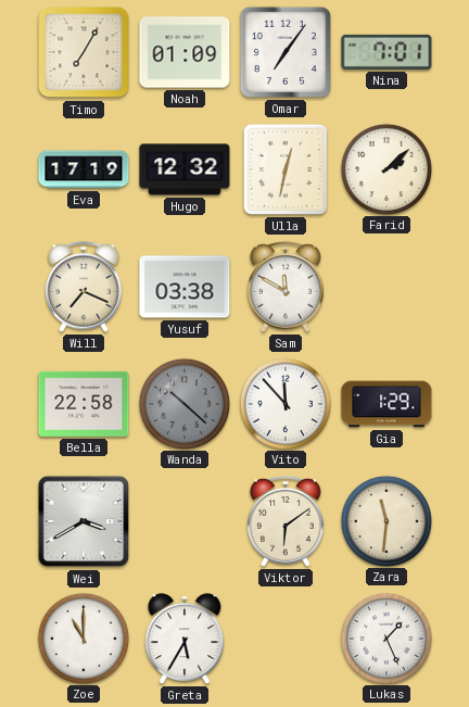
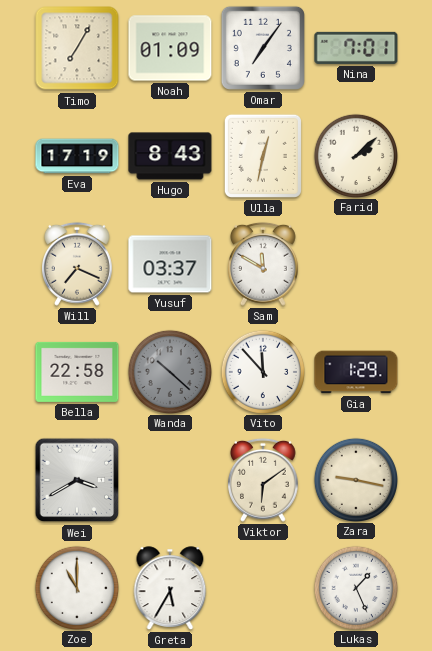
Hugo: 12:32 -> 8:43
Yusuf: 03:38 -> 03:37
Zara: 11:31 -> 9:17
